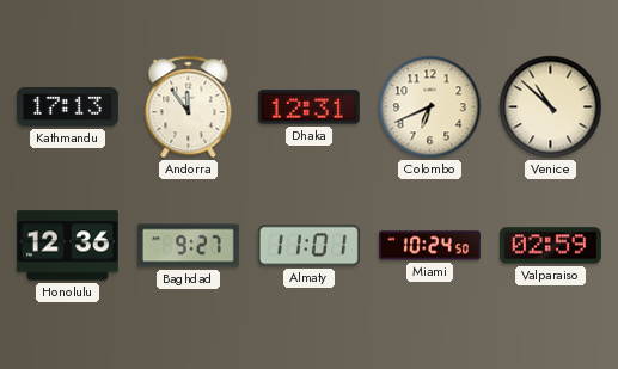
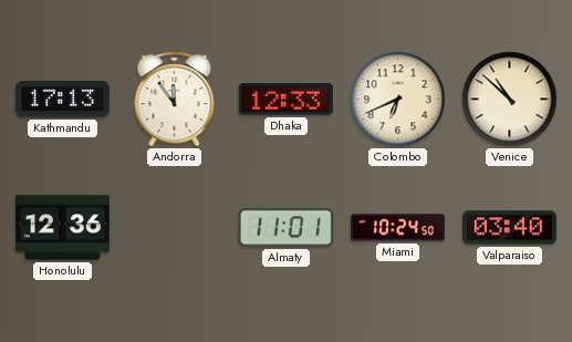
Dhaka: 12:31 -> 12:33
Baghdad: 9:27 -> none
Valparaiso: 02:59 -> 03:40
